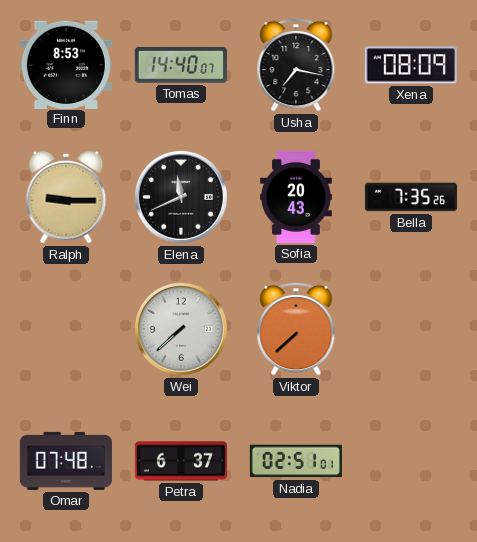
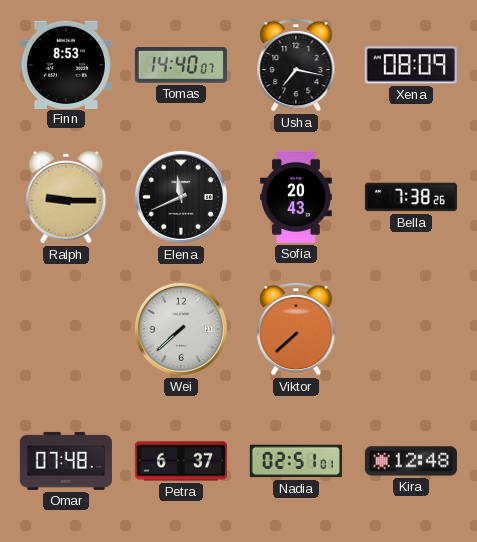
Bella: 7:35 -> 7:38
Kira: none -> 12:48
